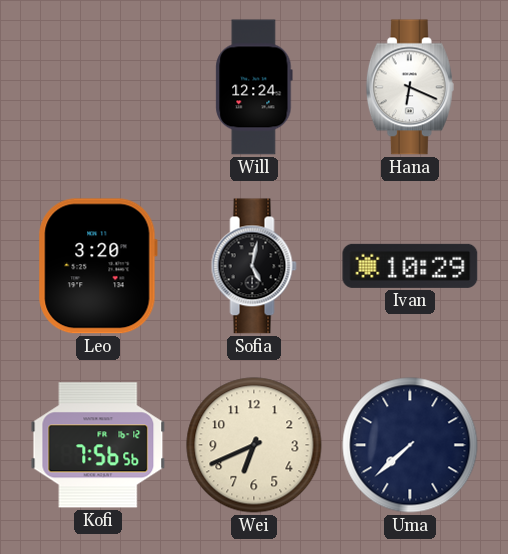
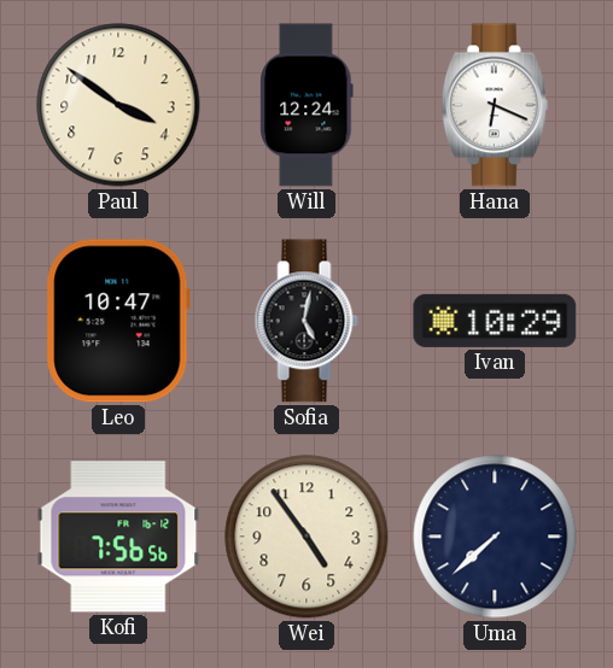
Paul: none -> 3:51
Leo: 3:20 -> 10:47
Wei: 6:41 -> 4:54
